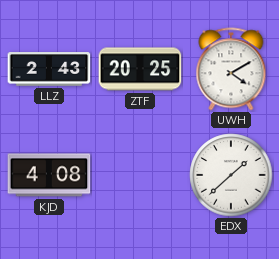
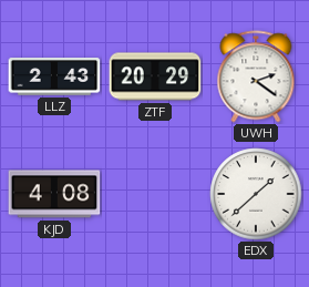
ZTF: 20:25 -> 20:29
UWH: 4:10 -> 2:21
